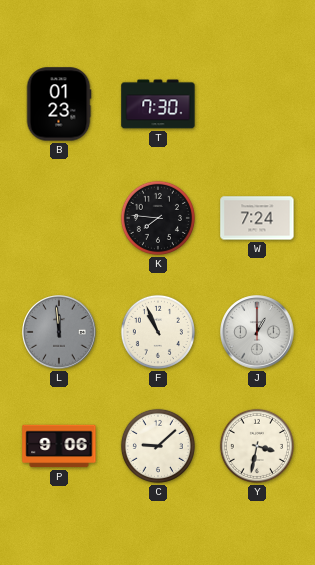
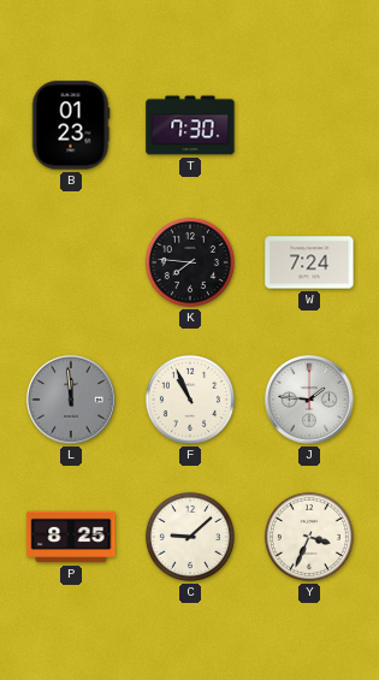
J: 1:00 -> 1:46
P: 9:06 -> 8:25
Y: 3:32 -> 3:34
